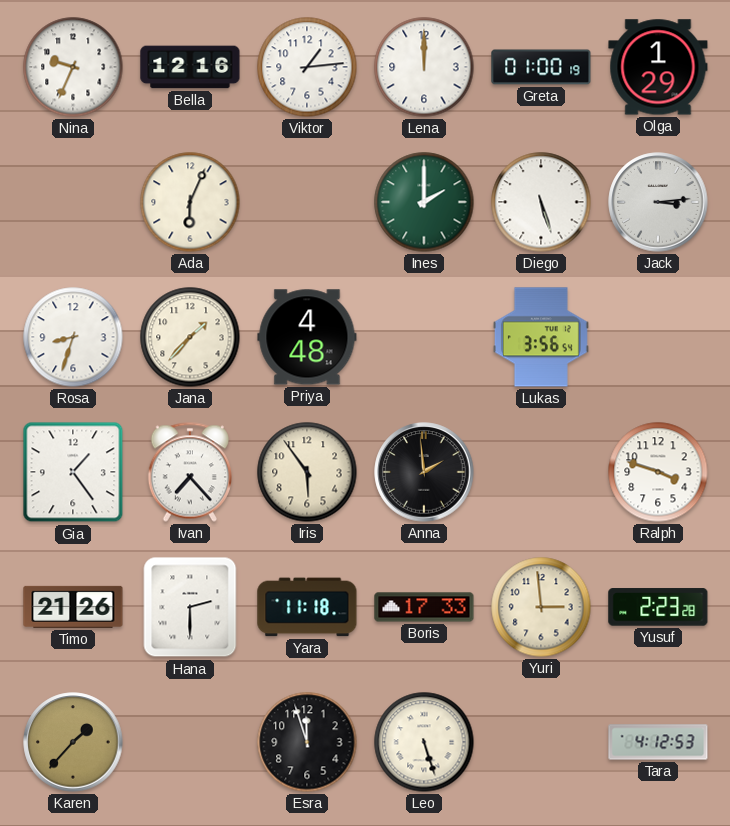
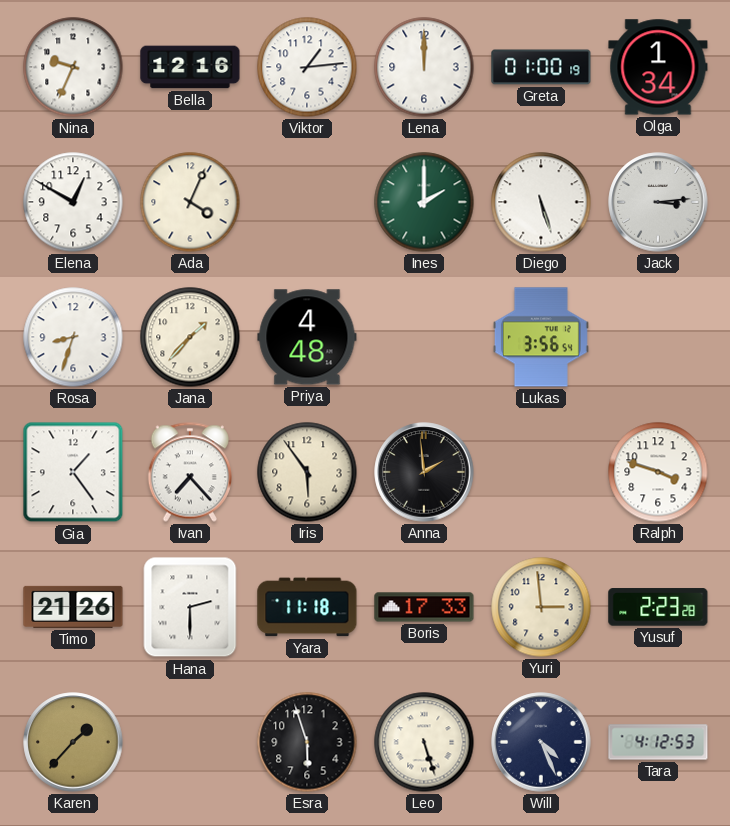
Olga: 1:29 -> 1:34
Elena: none -> 12:50
Ada: 6:04 -> 4:04
Esra: 11:57 -> 5:57
Will: none -> 4:26
